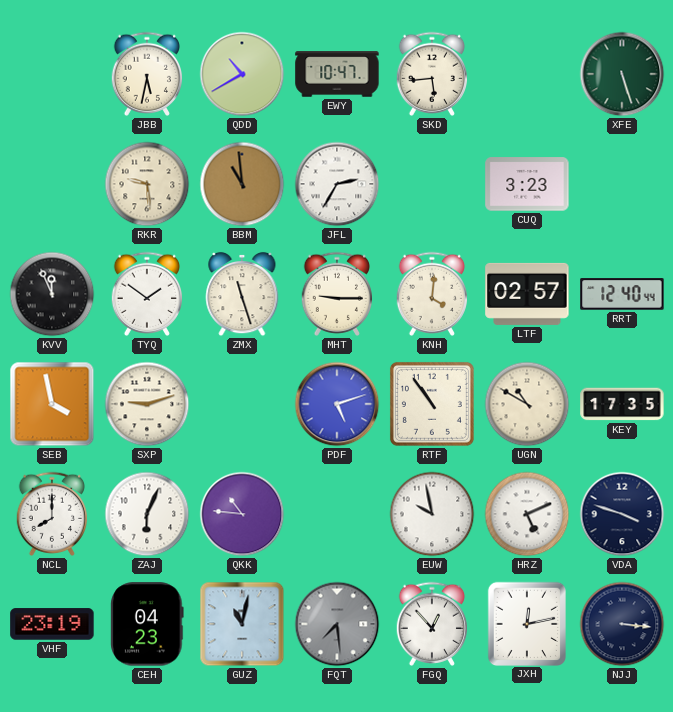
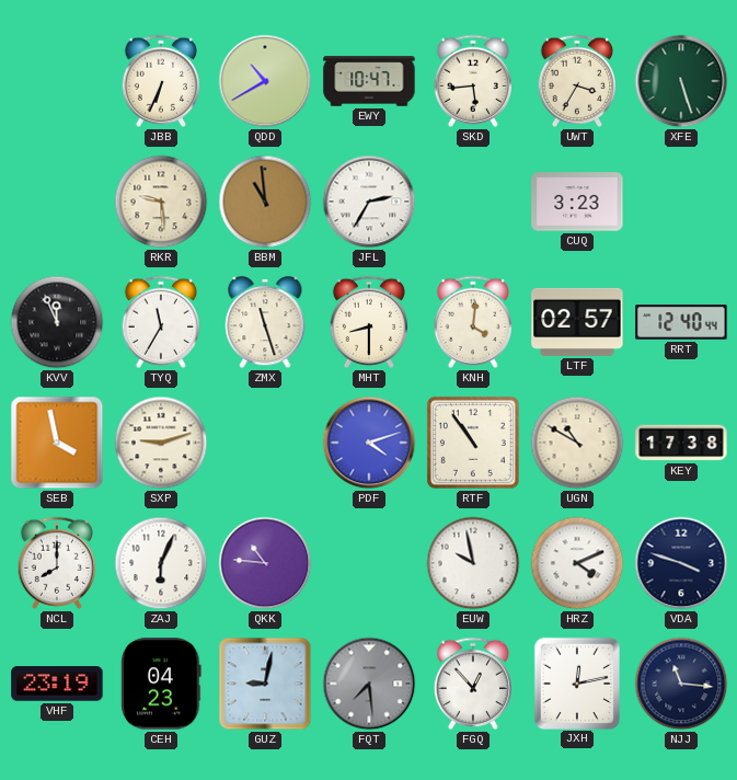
JBB: 5:32 -> 6:34
UWT: none -> 3:35
TYQ: 1:51 -> 11:35
MHT: 9:15 -> 8:30
PDF: 5:12 -> 4:12
KEY: 17:35 -> 17:38
HRZ: 5:11 -> 4:11
GUZ: 11:02 -> 9:02
NJJ: 3:16 -> 11:16
